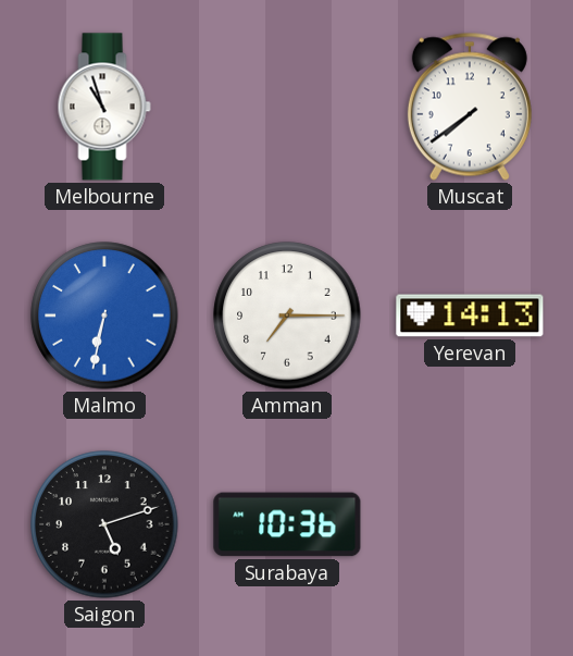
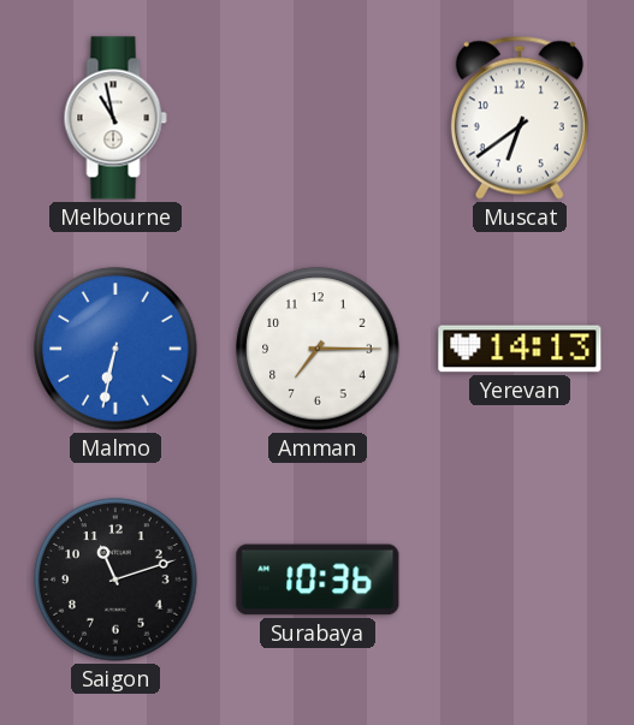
Melbourne: 10:57 -> 10:58
Muscat: 7:39 -> 6:39
Saigon: 5:12 -> 11:12
